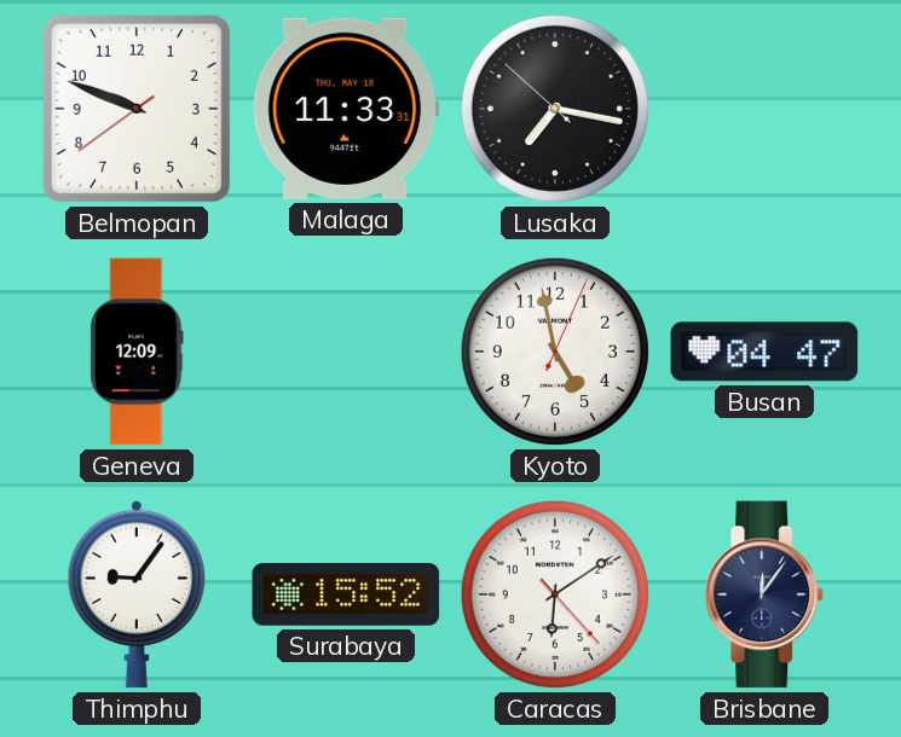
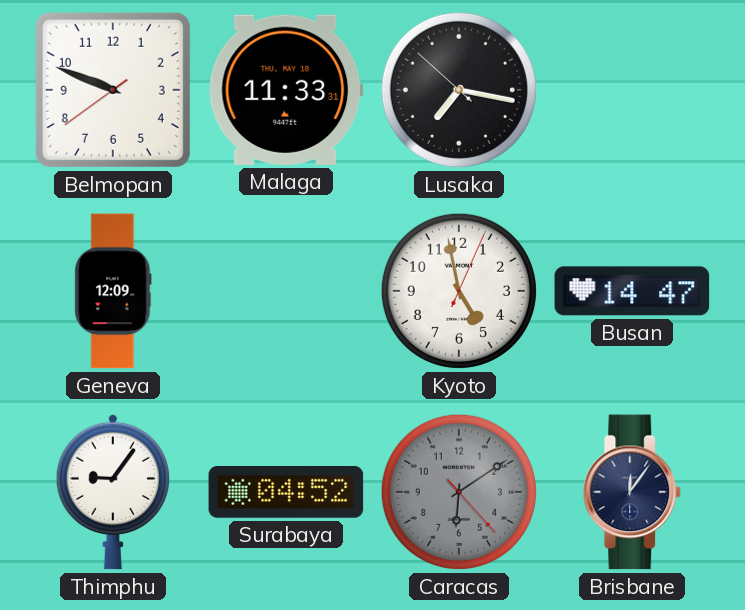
Busan: 04:47 -> 14:47
Surabaya: 15:52 -> 04:52
Caracas dial: white -> grey
